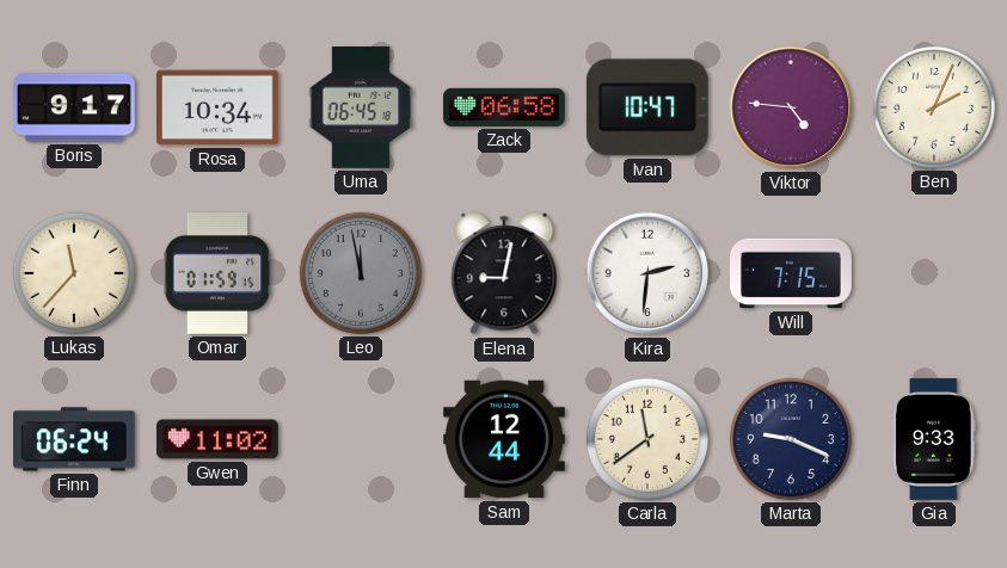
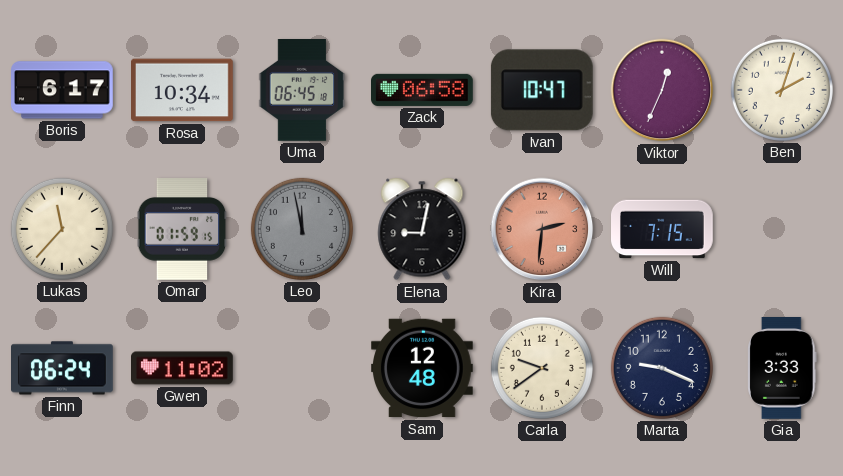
Boris: 9:17 -> 6:17
Viktor: 4:46 -> 12:34
Ben: 2:04 -> 2:03
Kira dial: white -> salmon
Sam: 12:44 -> 12:48
Carla: 11:39 -> 9:39
Gia: 9:33 -> 3:33
